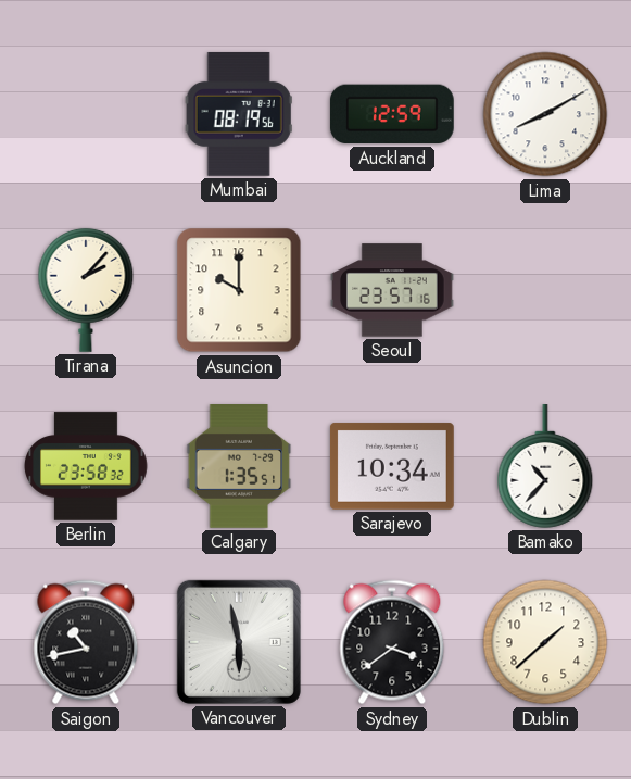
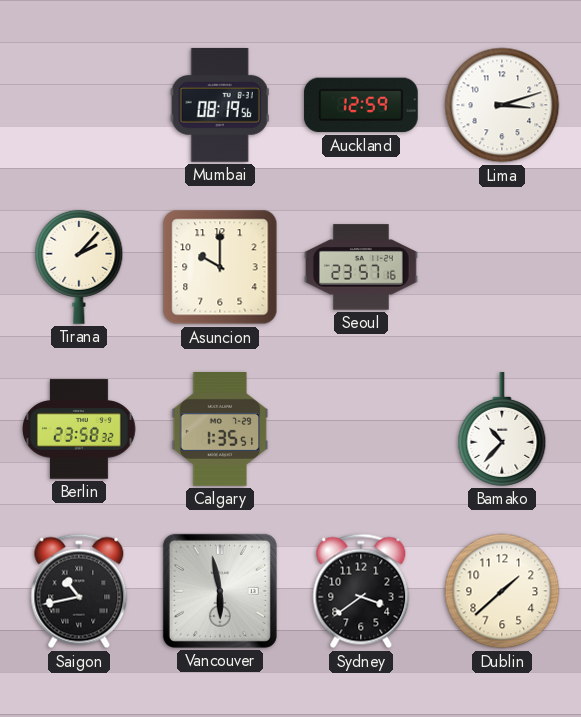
Lima: 8:10 -> 3:12
Sarajevo: 10:34 -> none
